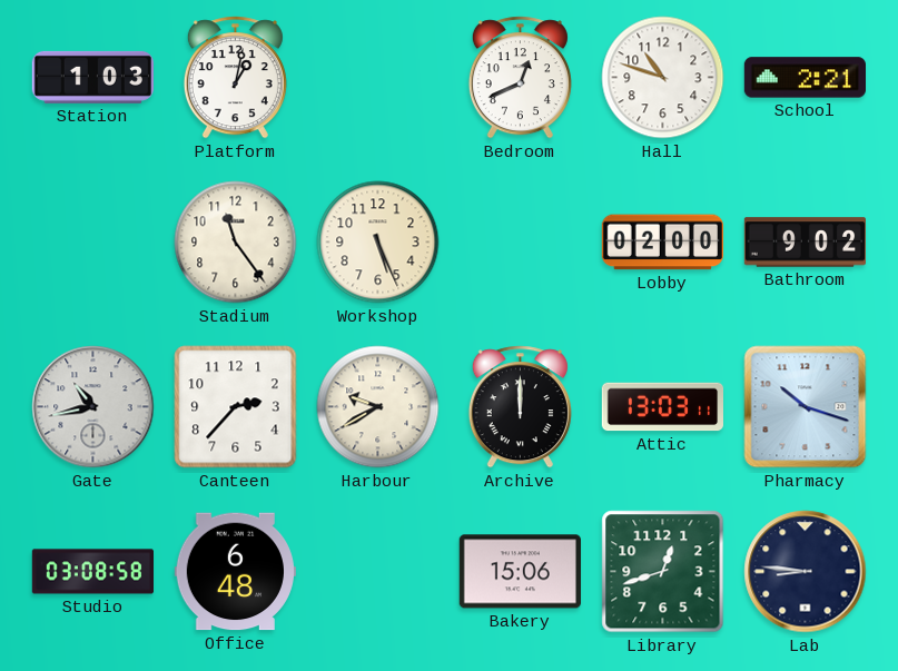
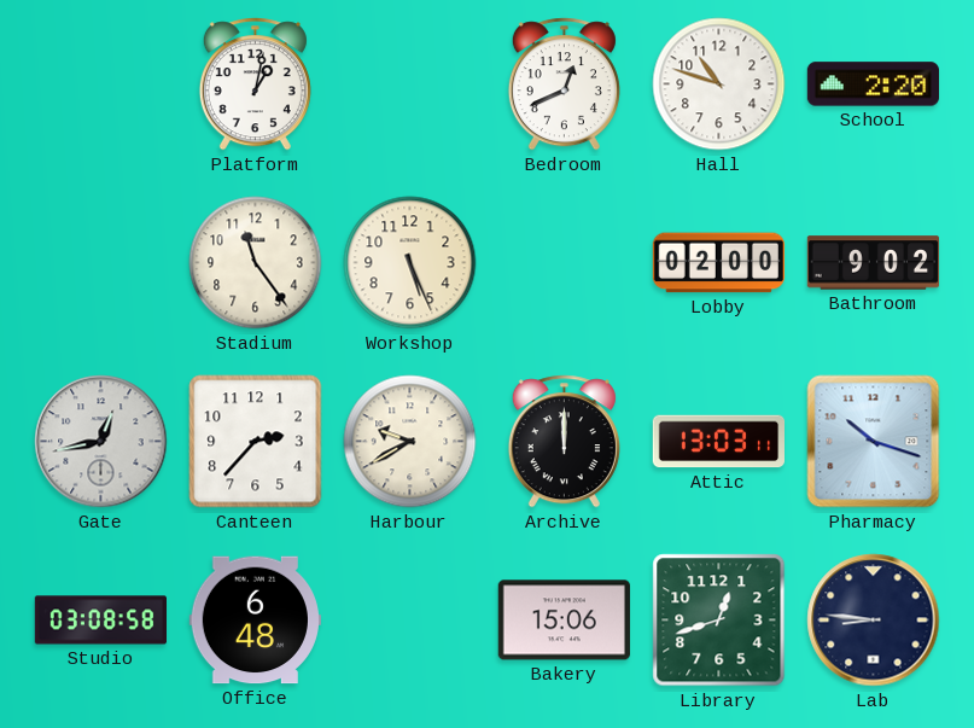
Station: 1:03 -> none
School: 2:21 -> 2:20
Gate: 10:43 -> 12:43
